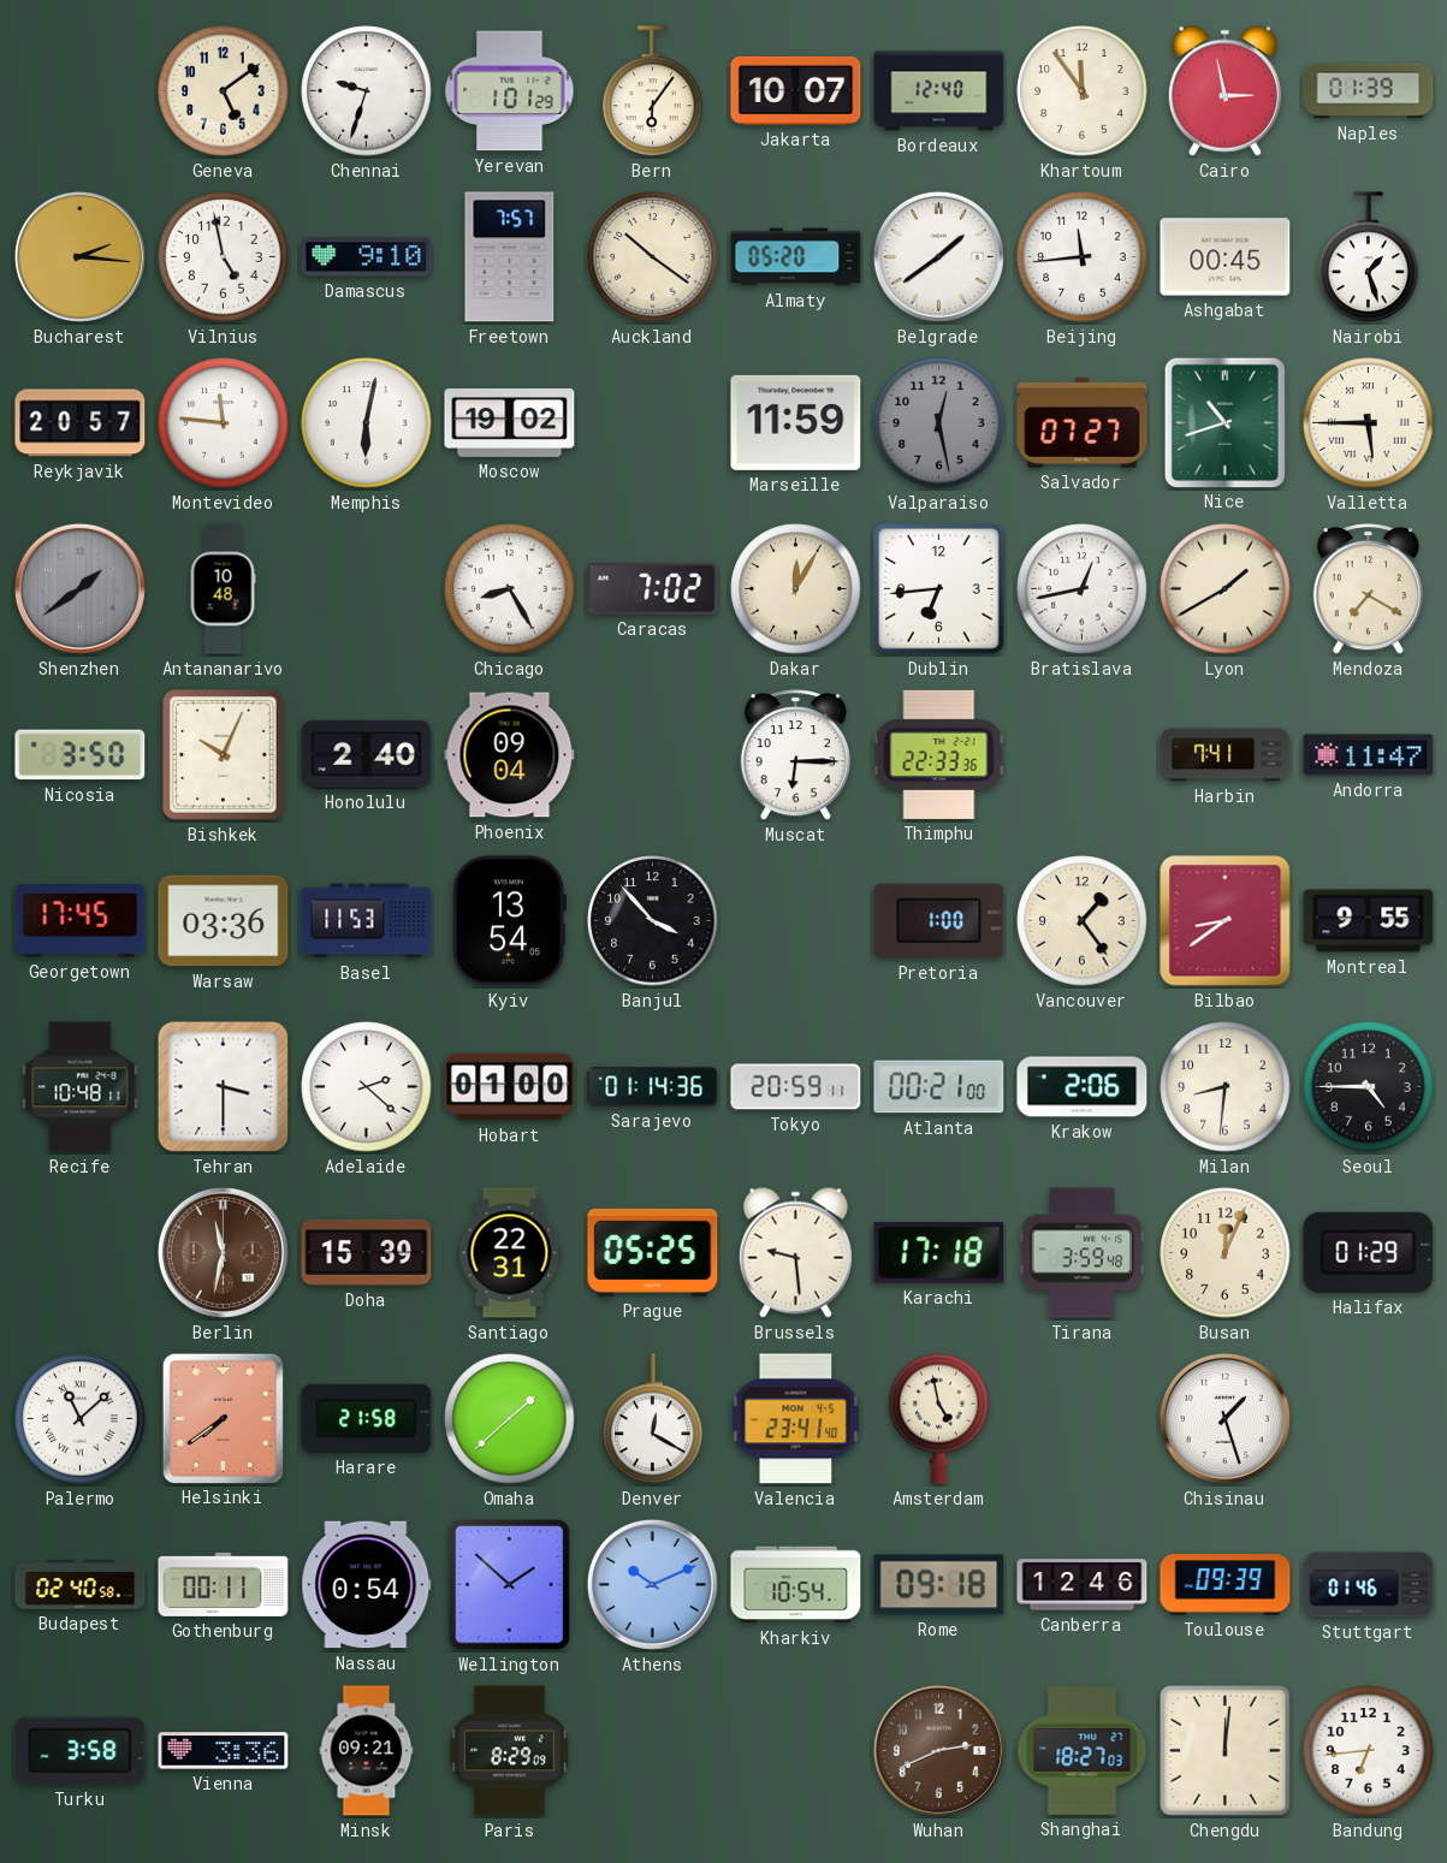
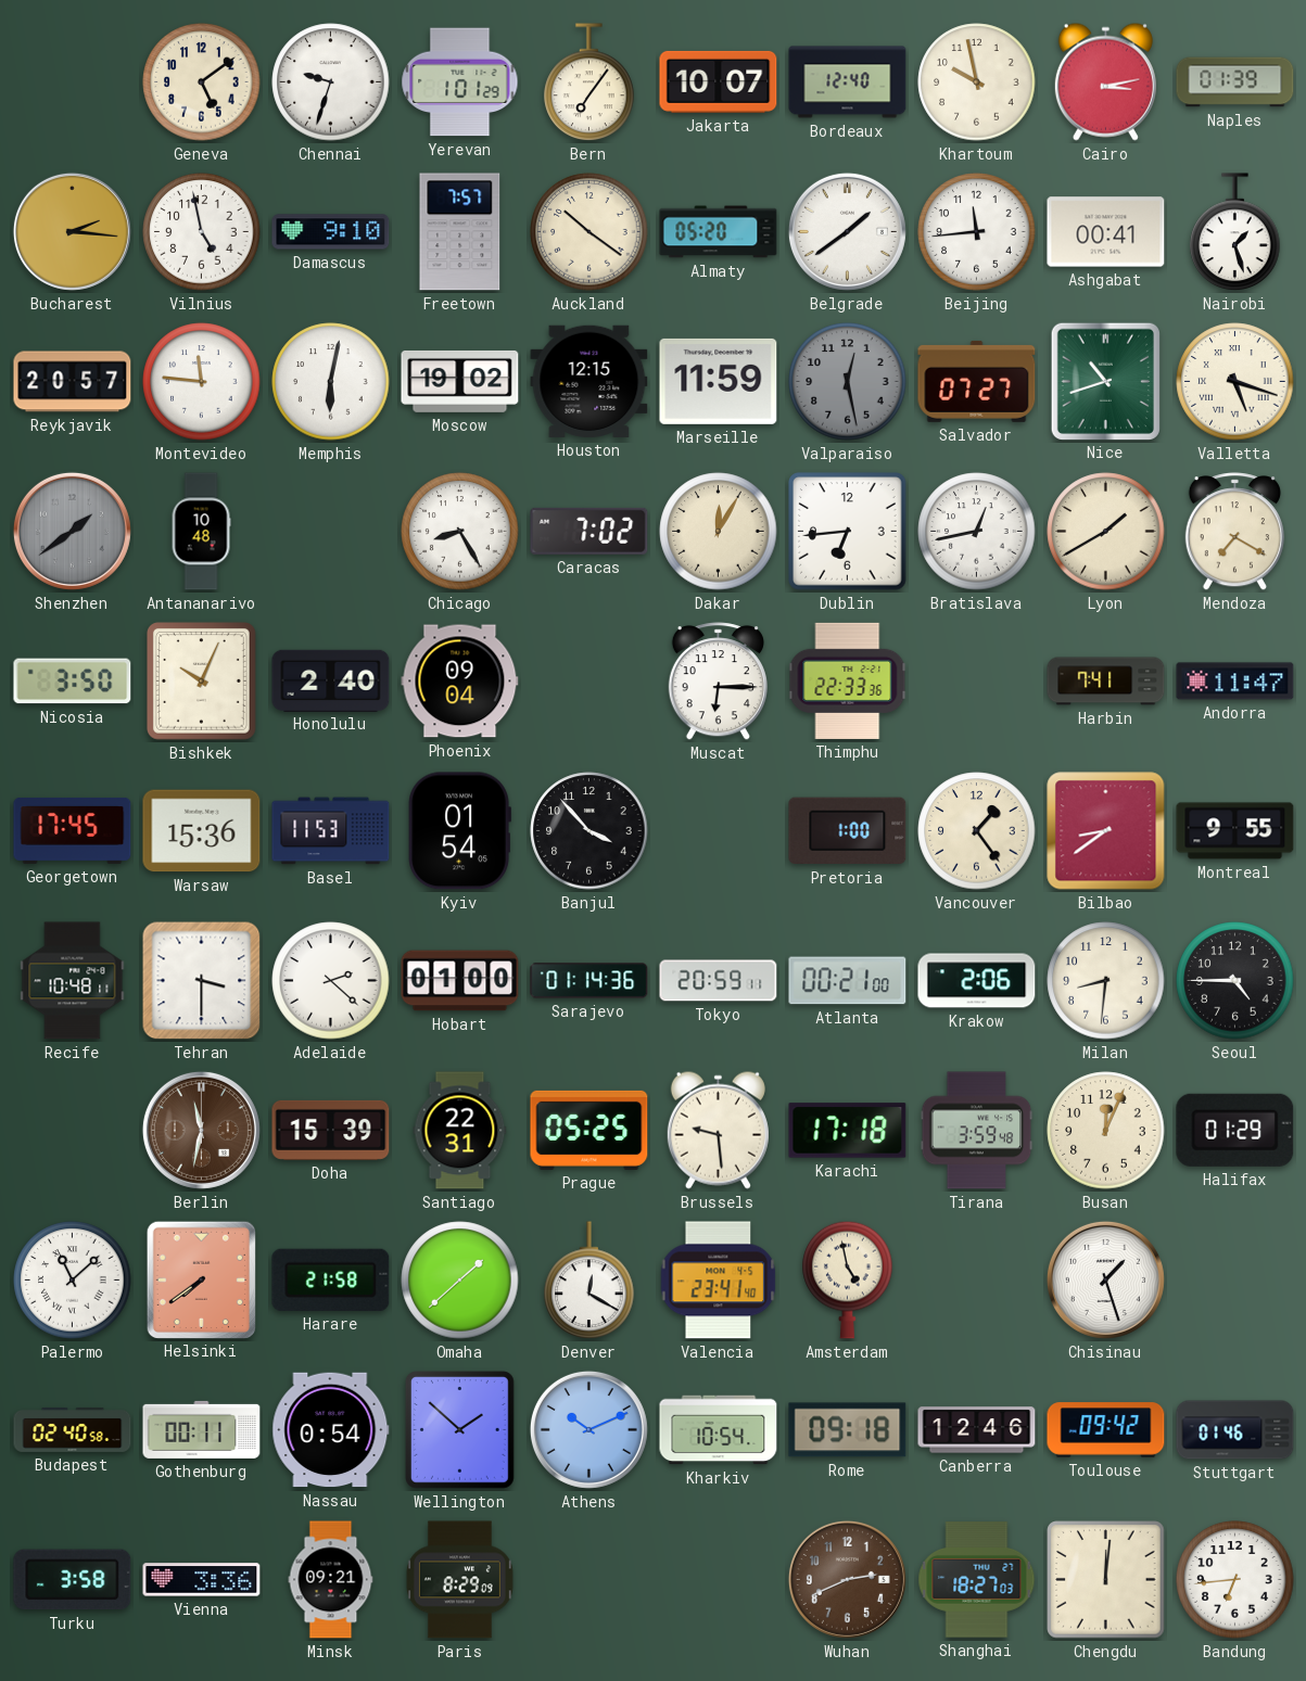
Bern: 6:06 -> 7:06
Khartoum: 11:54 -> 9:58
Cairo: 2:58 -> 3:13
Ashgabat: 00:45 -> 00:41
Houston: none -> 12:15
Valletta: 5:45 -> 5:18
Warsaw: 03:36 -> 15:36
Kyiv: 13:54 -> 01:54
Toulouse: 09:39 -> 09:42
